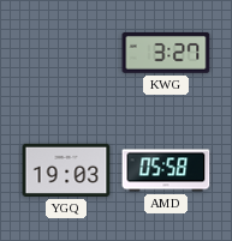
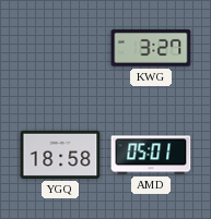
YGQ: 19:03 -> 18:58
AMD: 05:58 -> 05:01
